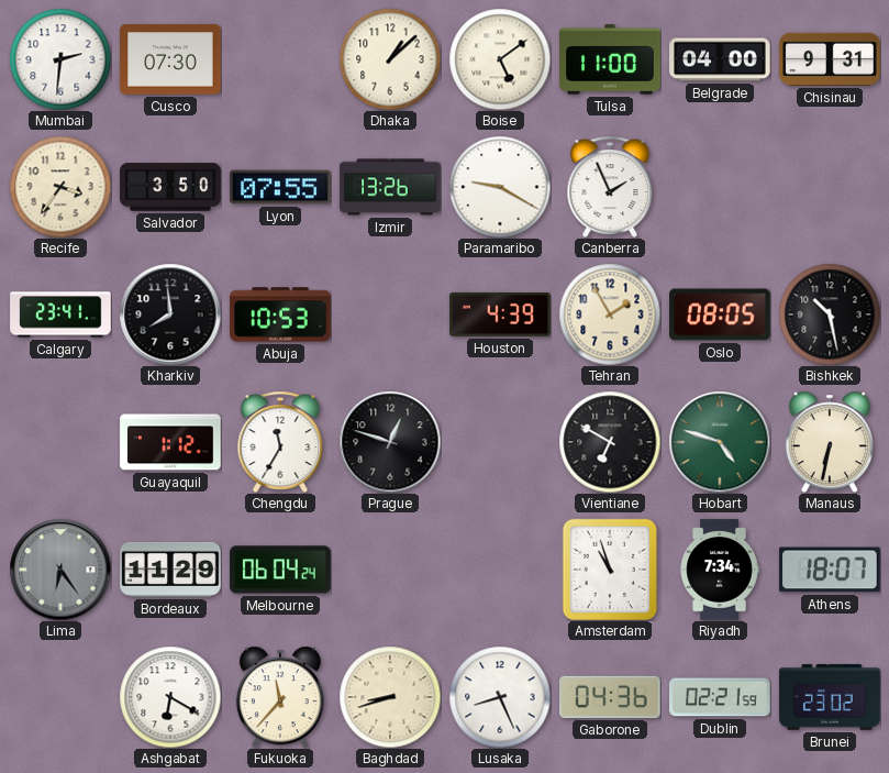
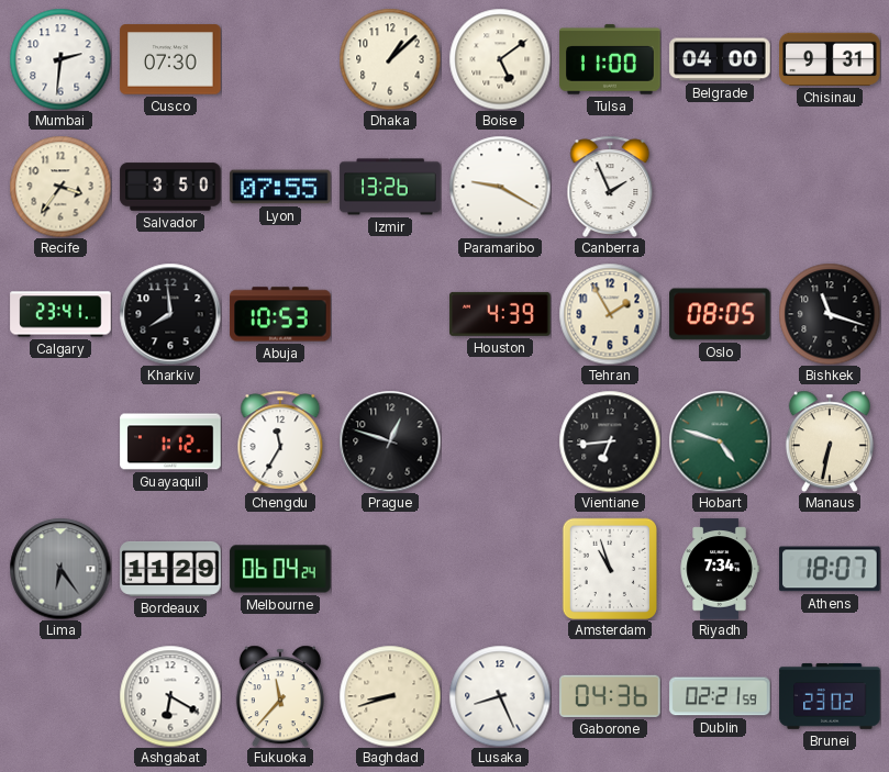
Bishkek: 10:28 -> 11:18
Vientiane: 6:50 -> 6:44
